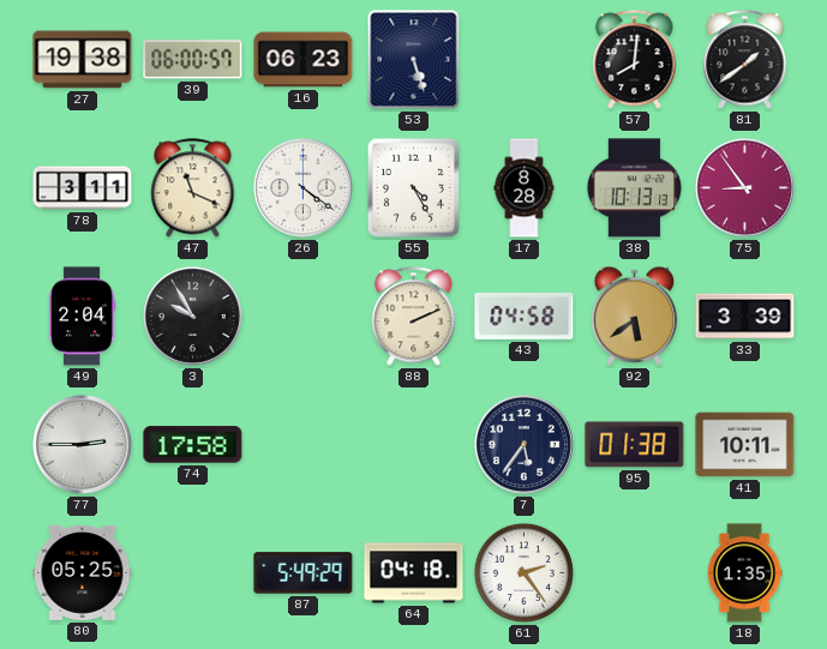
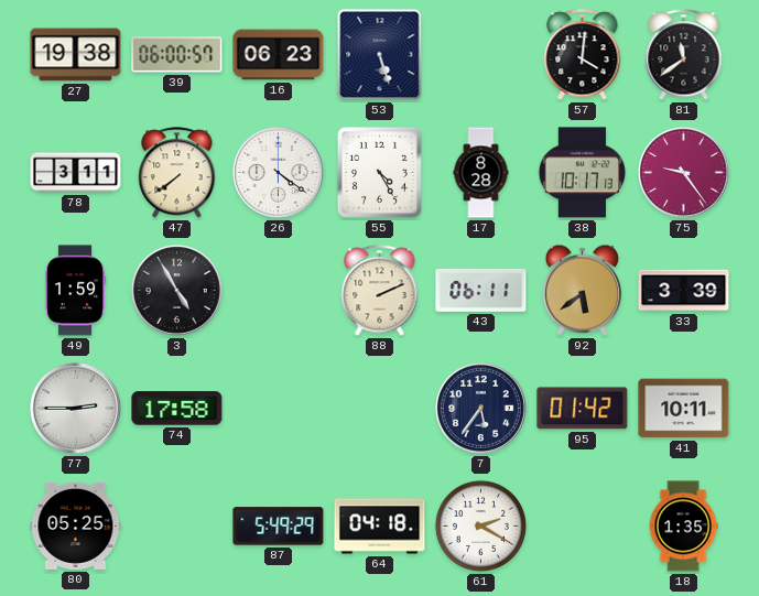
57: 8:01 -> 4:01
81: 1:39 -> 11:39
47: 11:19 -> 7:39
38: 10:13 -> 10:17
75: 8:54 -> 9:24
49: 2:04 -> 1:59
3: 9:55 -> 4:55
43: 04:58 -> 06:11
95: 01:38 -> 01:42
61: 2:24 -> 2:20
